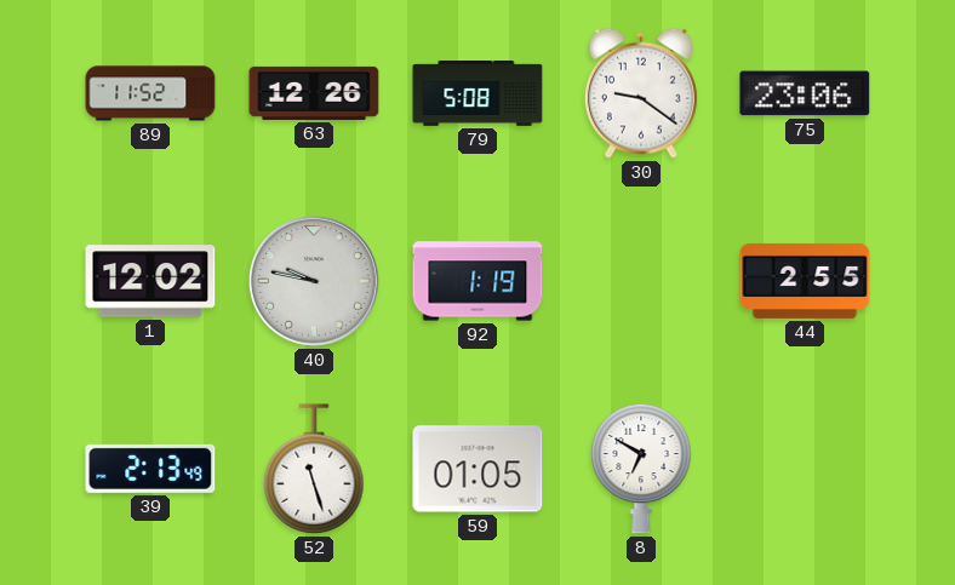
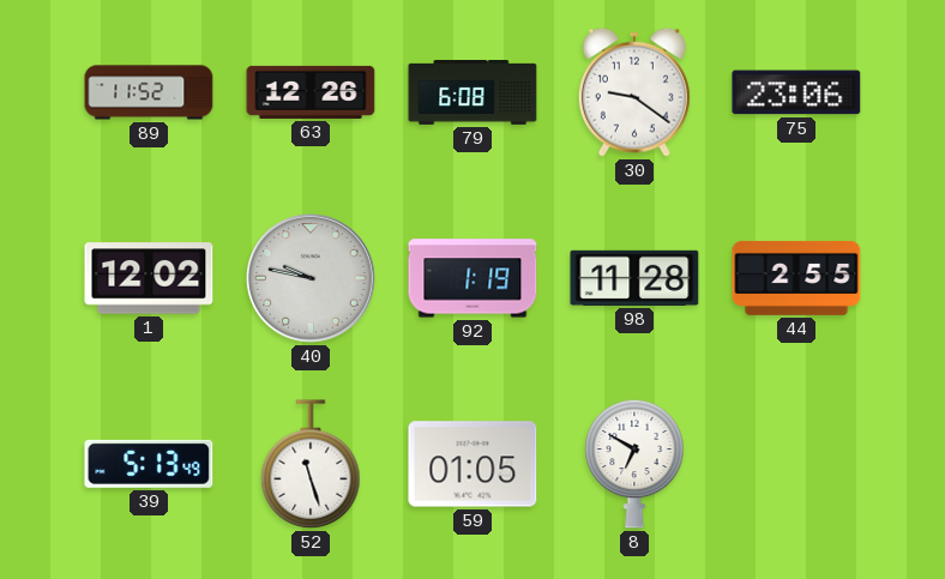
79: 5:08 -> 6:08
98: none -> 11:28
39: 2:13 -> 5:13
